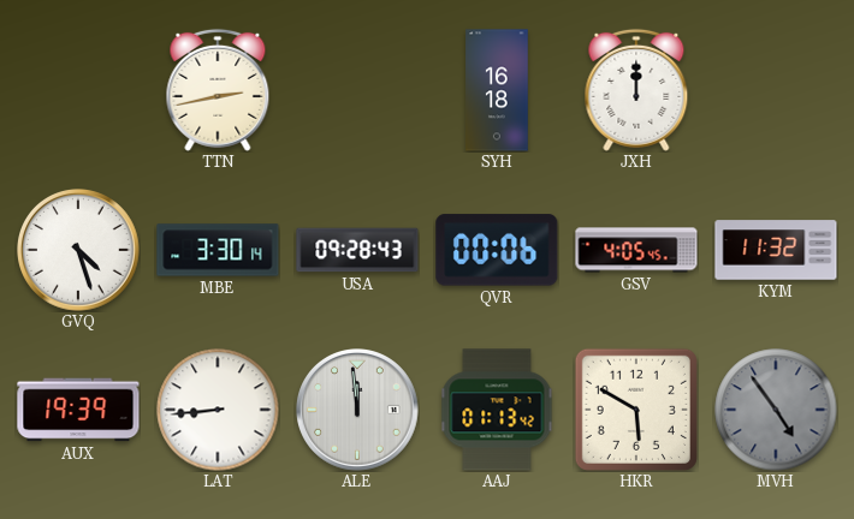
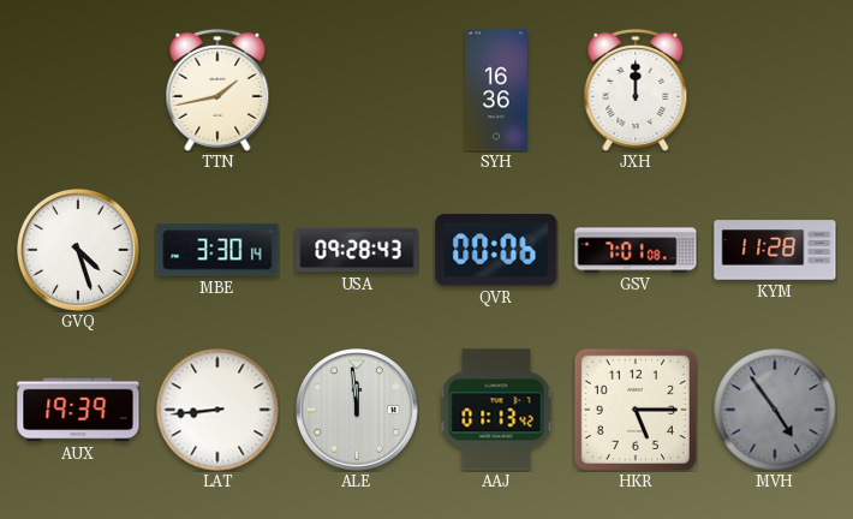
TTN: 2:43 -> 1:43
SYH: 16:18 -> 16:36
GSV: 4:05 -> 7:01
KYM: 11:32 -> 11:28
HKR: 5:50 -> 5:15
